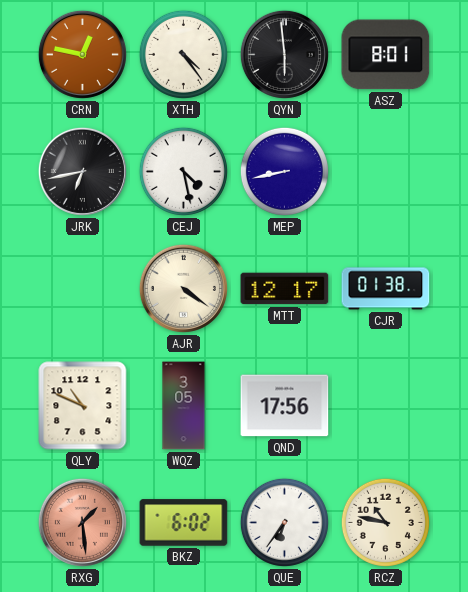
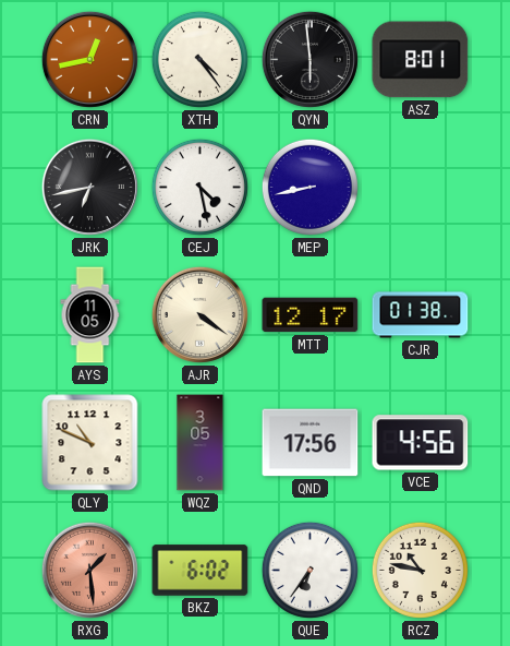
CRN: 12:47 -> 12:43
AYS: none -> 11:05
VCE: none -> 4:56
